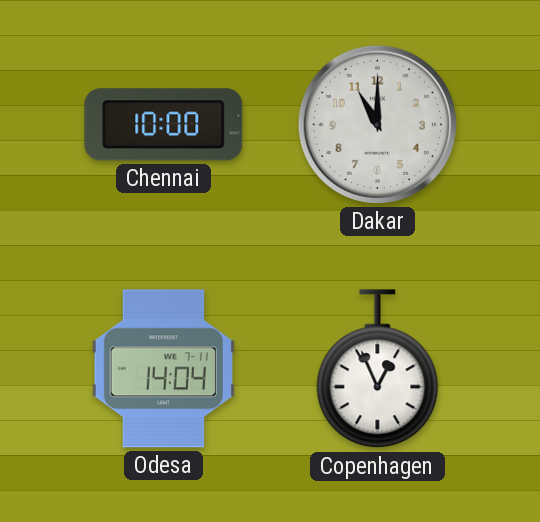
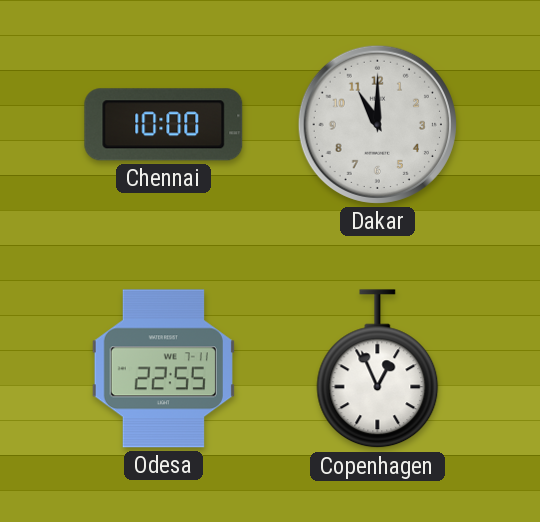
Odesa: 14:04 -> 22:55
